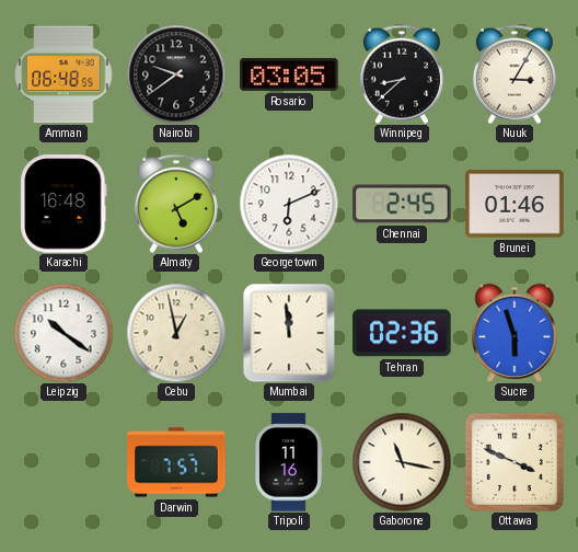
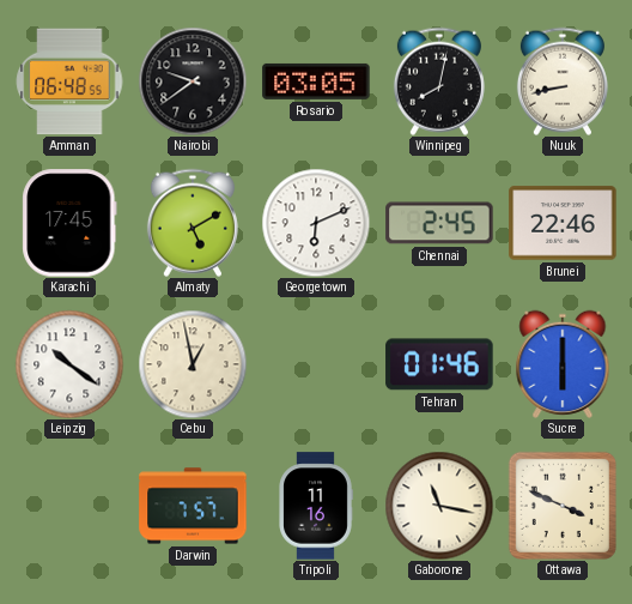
Winnipeg: 8:38 -> 8:02
Nuuk: 3:05 -> 8:43
Karachi: 16:48 -> 17:45
Brunei: 01:46 -> 22:46
Mumbai: 11:59 -> none
Tehran: 02:36 -> 01:46
Sucre: 5:57 -> 6:00
